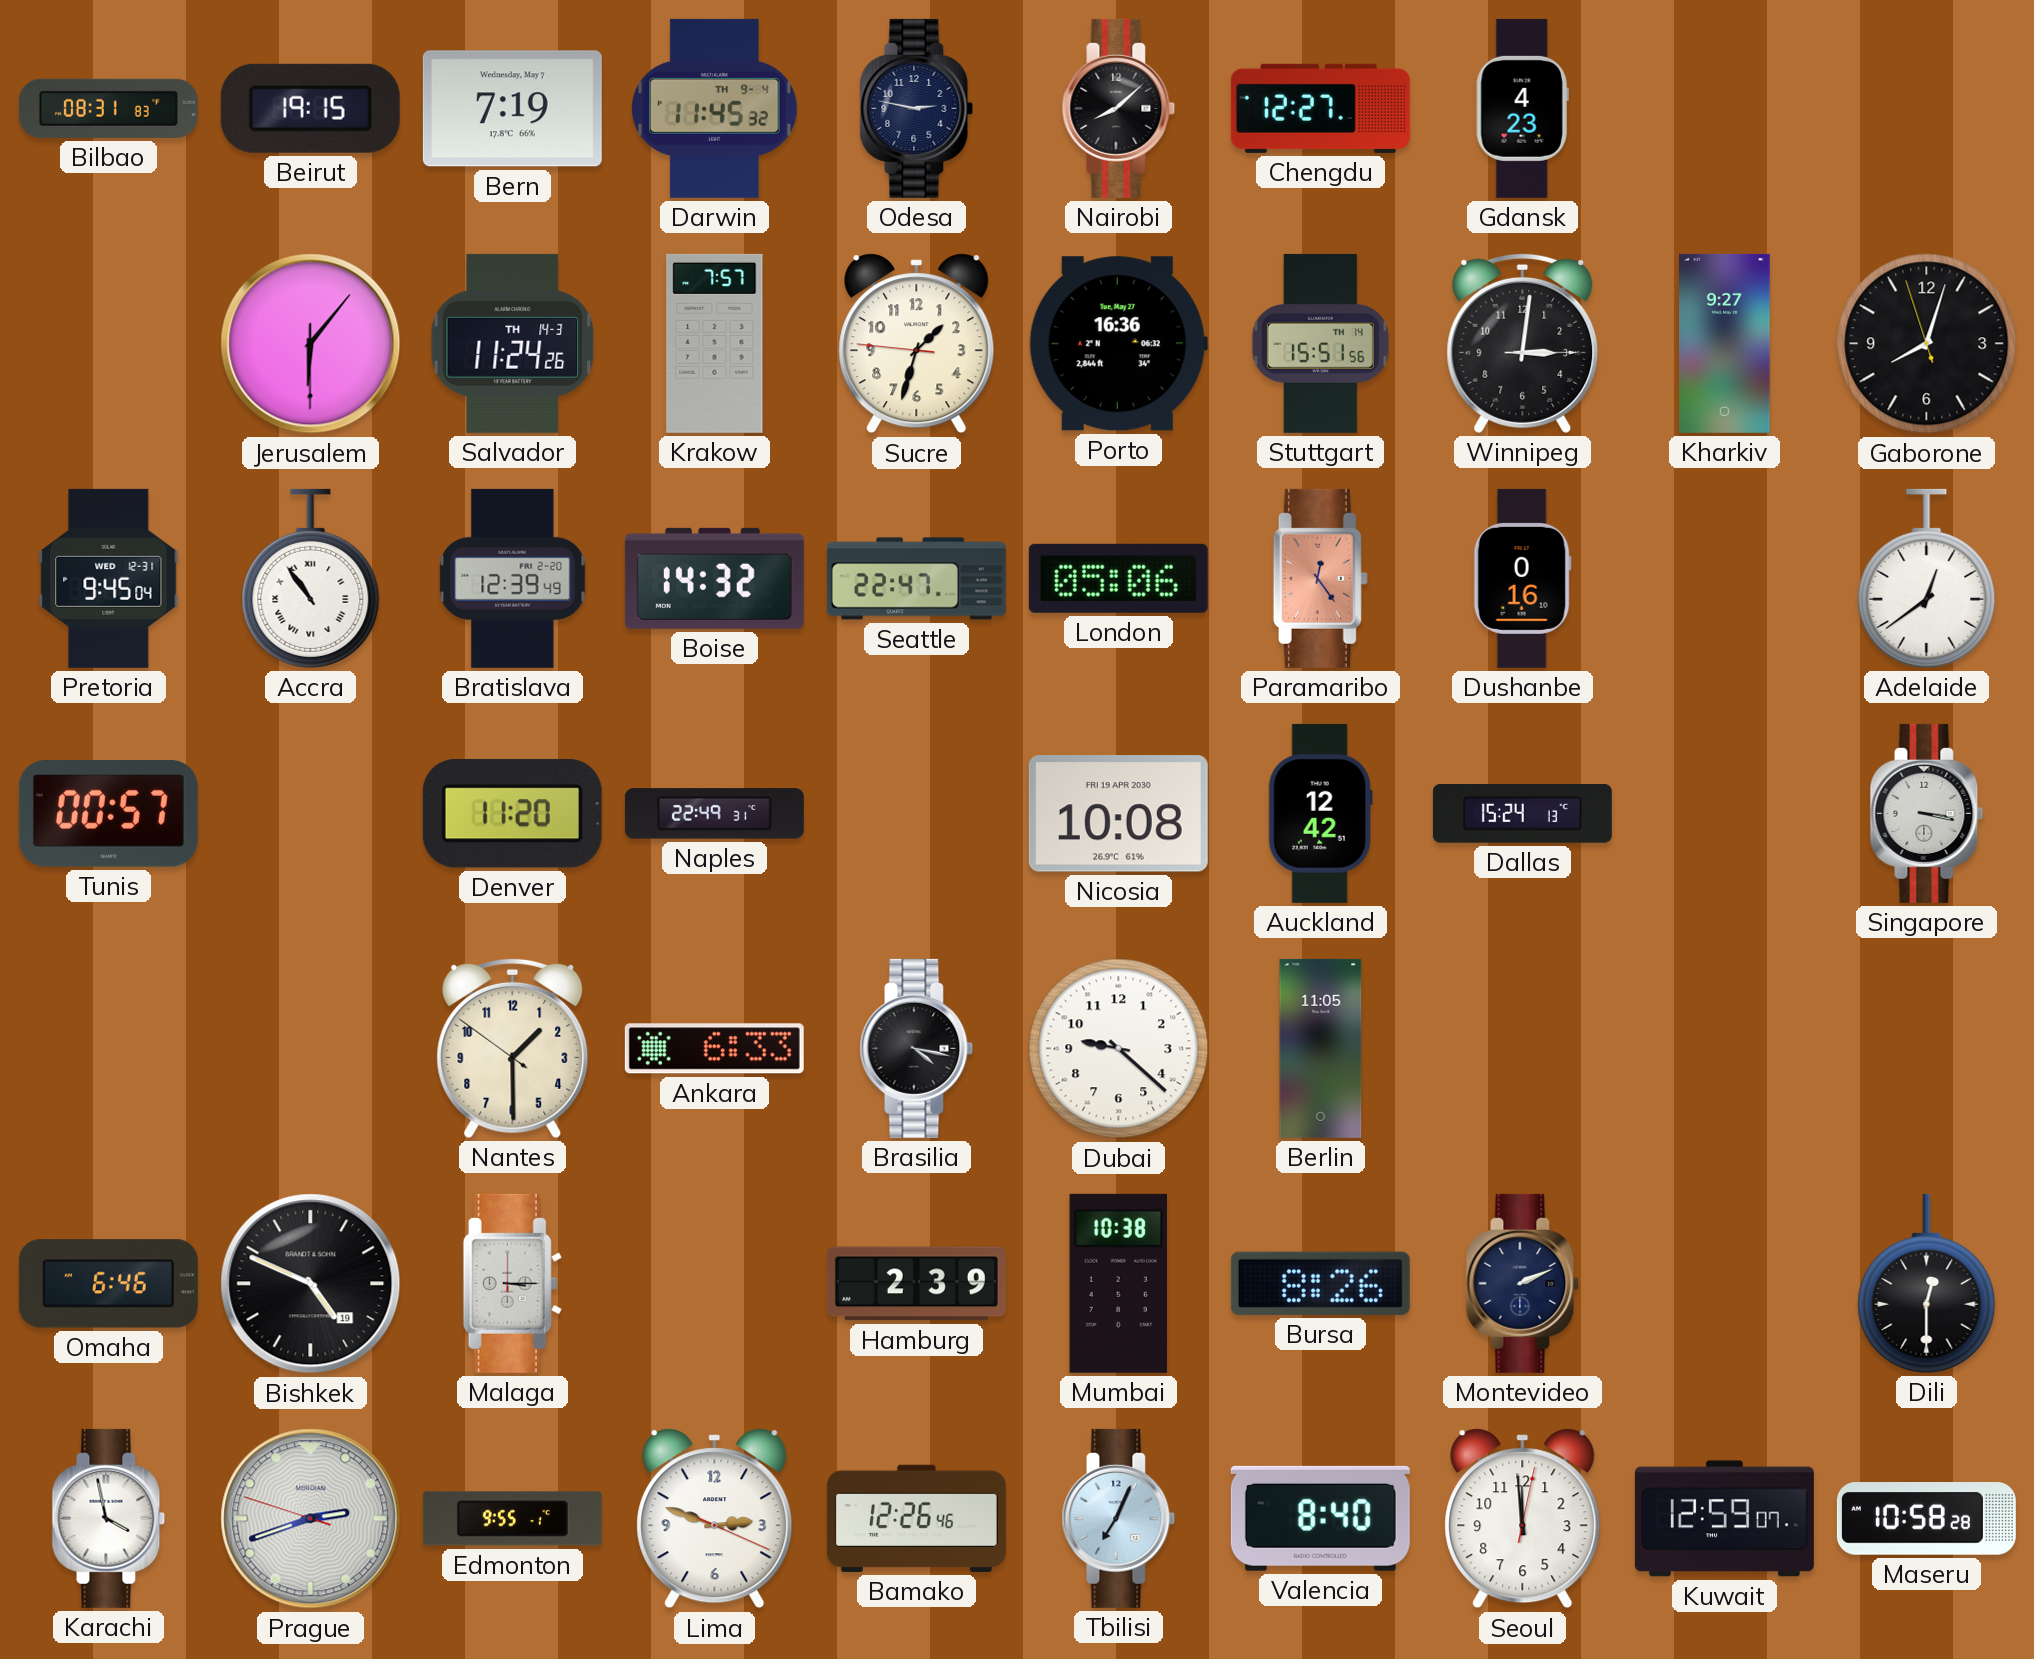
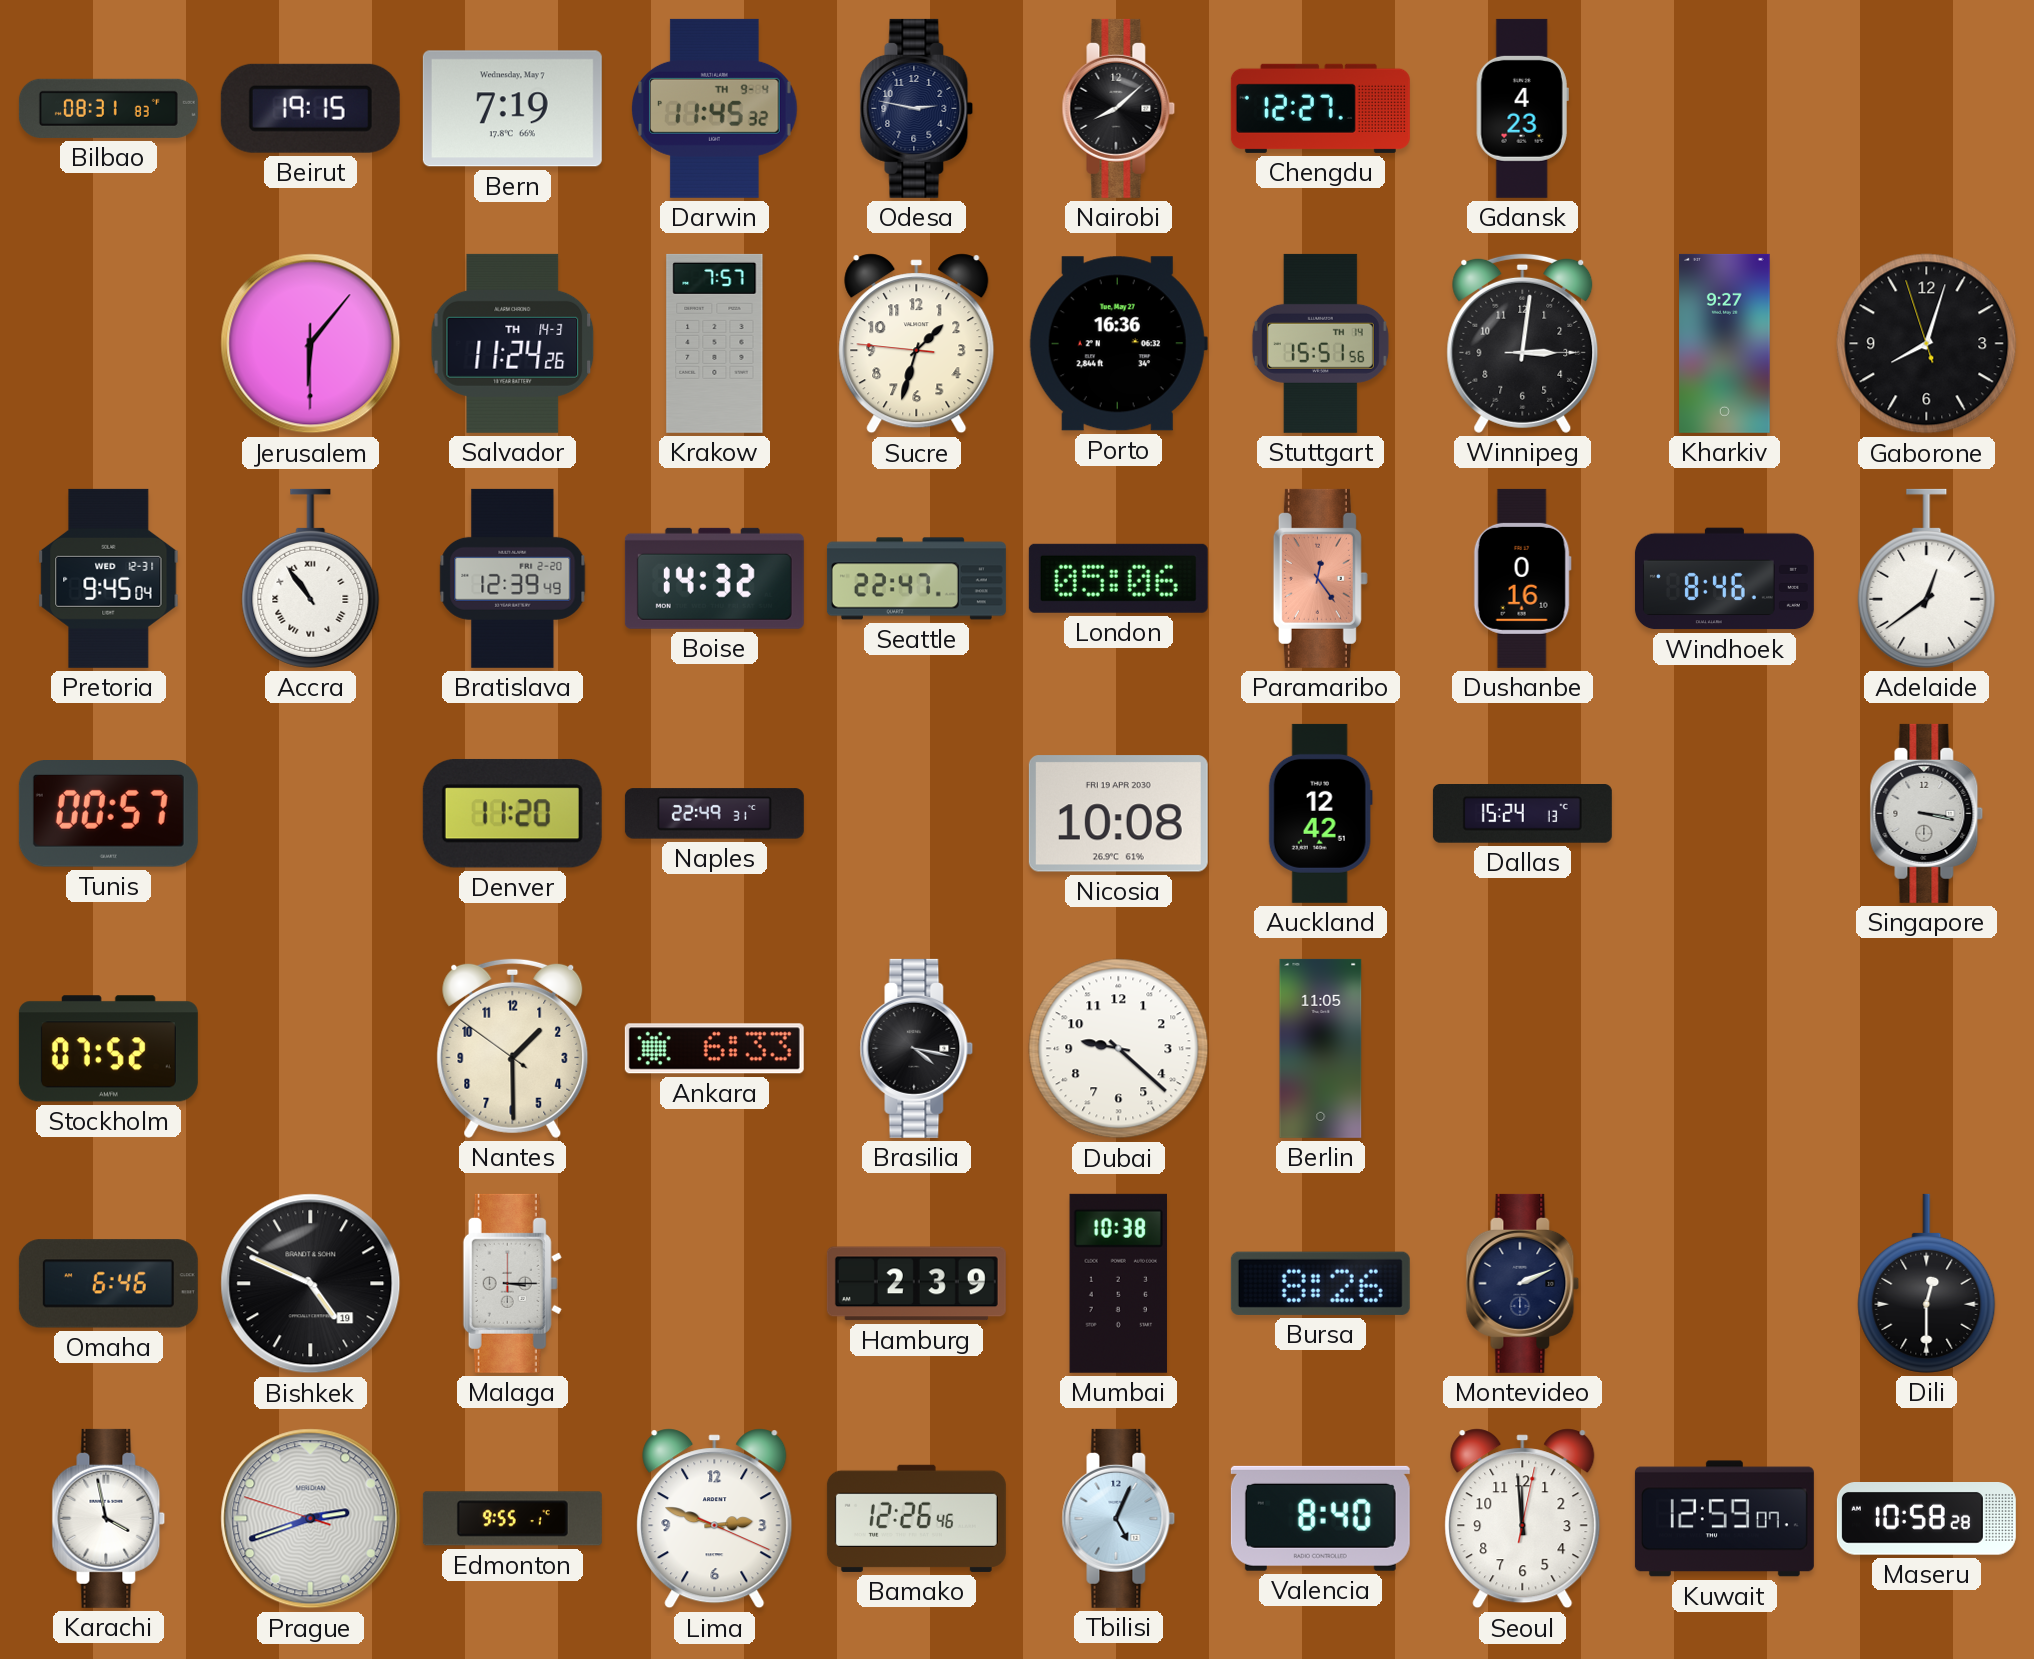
Windhoek: none -> 8:46
Stockholm: none -> 07:52
Tbilisi: 7:04 -> 5:04
